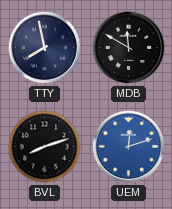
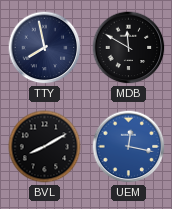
BVL: 8:12 -> 8:10
UEM: 12:12 -> 12:17
